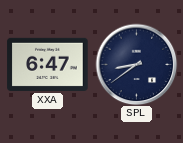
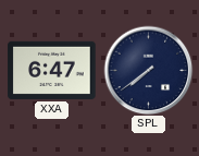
SPL: 8:39 -> 7:39
